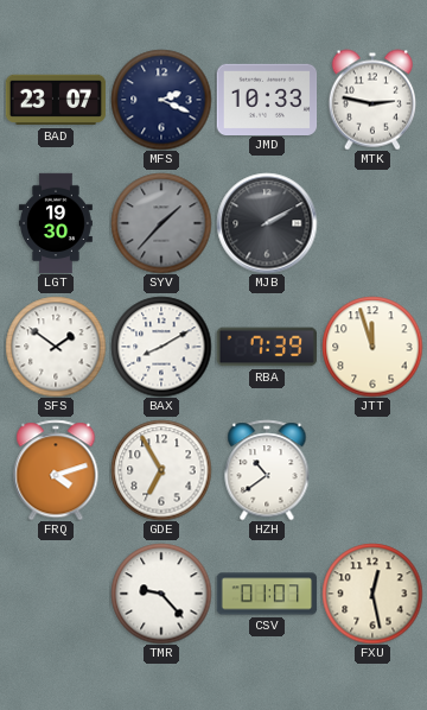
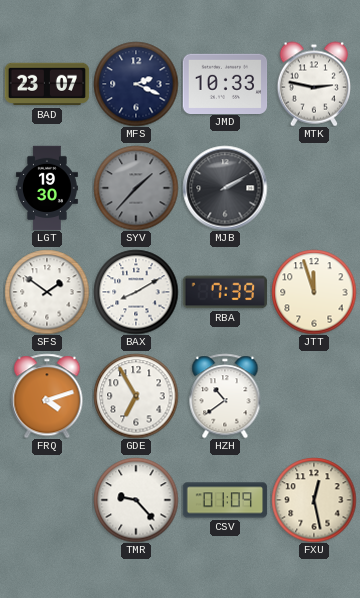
CSV: 01:07 -> 01:09
